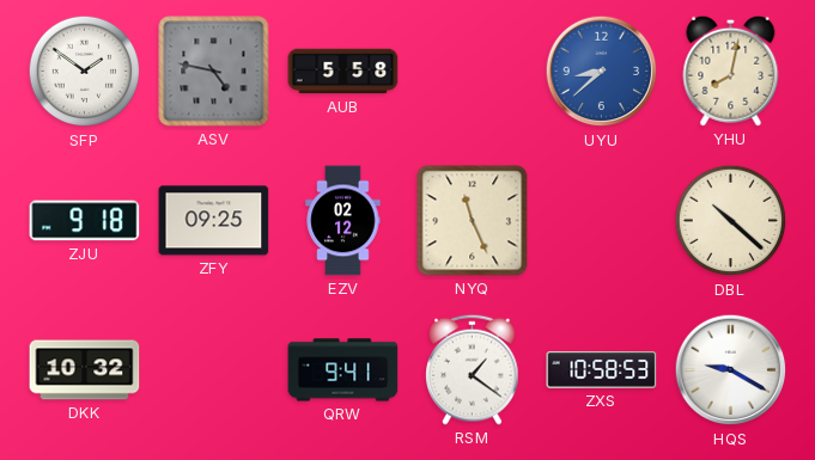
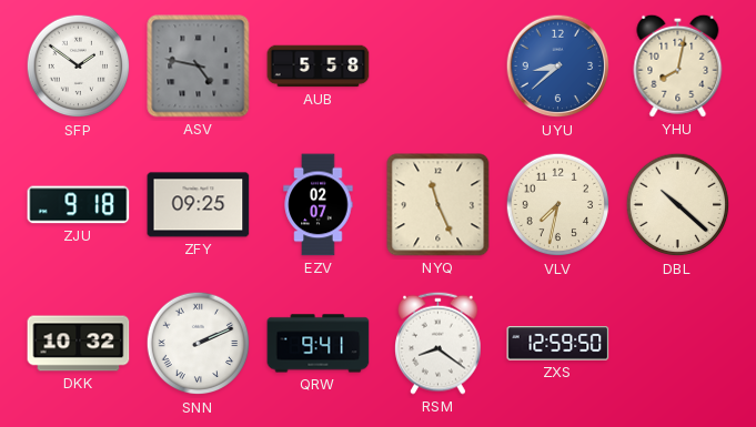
EZV: 02:12 -> 02:07
VLV: none -> 7:32
SNN: none -> 2:11
RSM: 1:21 -> 8:21
ZXS: 10:58 -> 12:59
HQS: 9:20 -> none
